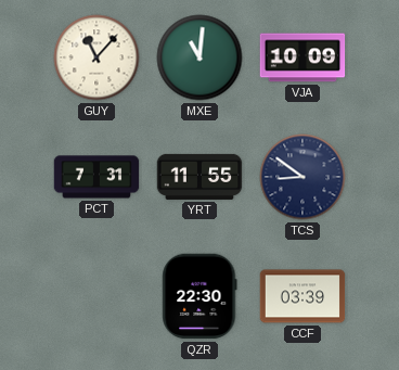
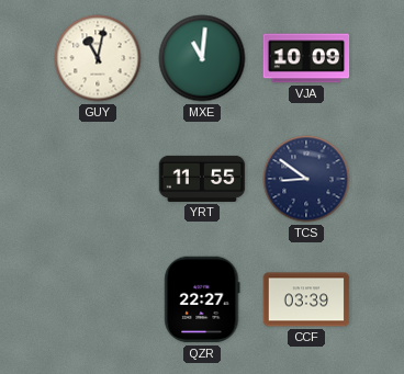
GUY: 11:07 -> 11:02
PCT: 7:31 -> none
QZR: 22:30 -> 22:27
